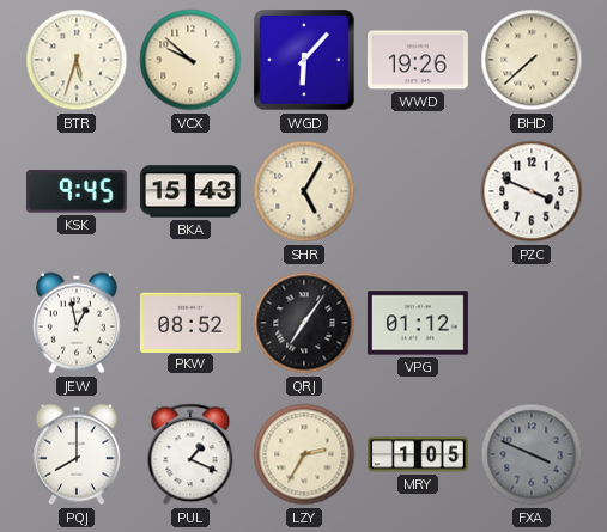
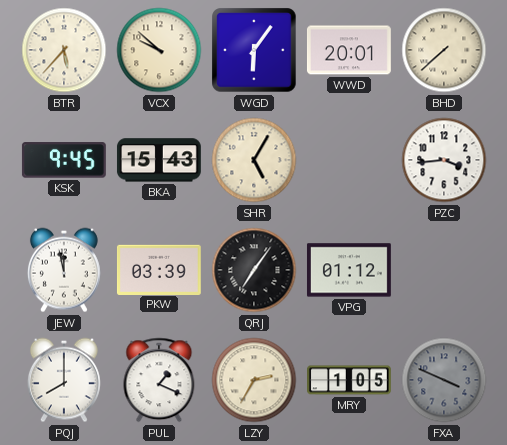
BTR: 5:33 -> 5:37
WGD: 6:07 -> 6:06
WWD: 19:26 -> 20:01
PZC: 3:49 -> 3:44
JEW: 12:58 -> 11:58
PKW: 08:52 -> 03:39
